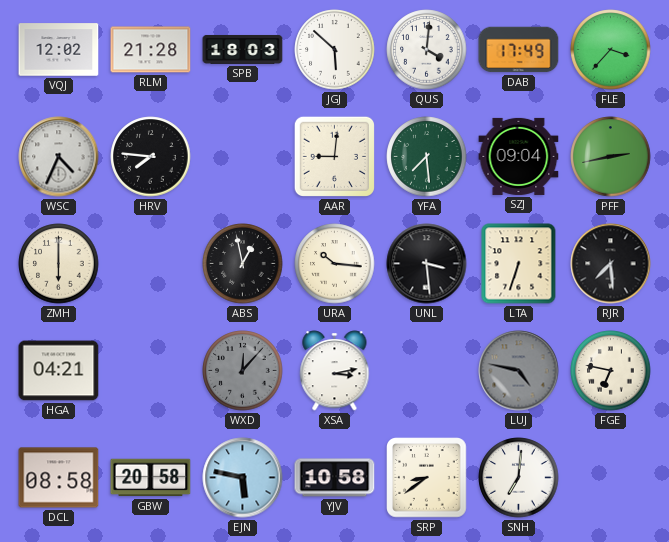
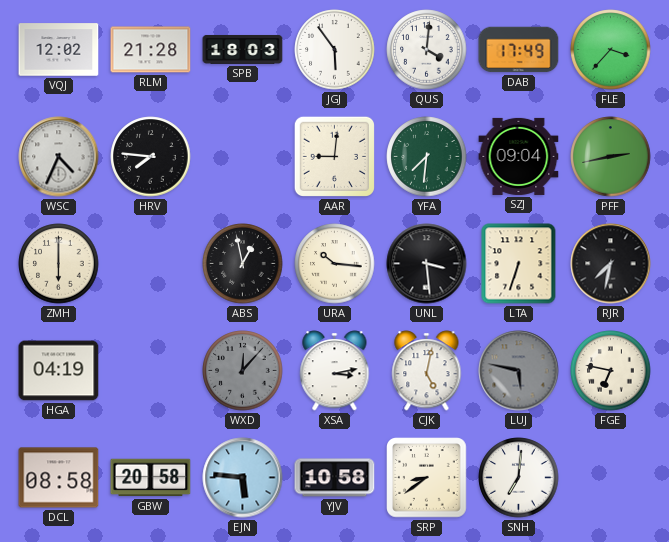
JGJ: 5:52 -> 5:54
YFA: 7:29 -> 7:31
RJR: 7:29 -> 7:32
HGA: 04:21 -> 04:19
CJK: none -> 5:02
LUJ: 4:47 -> 5:47
EJN: 5:47 -> 5:46
